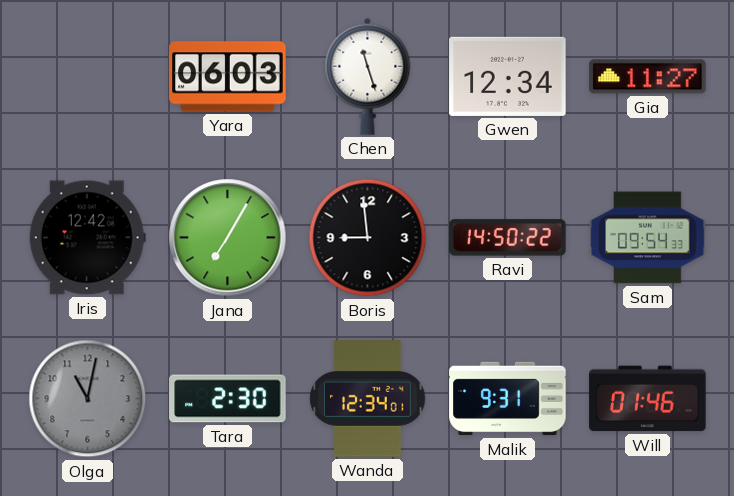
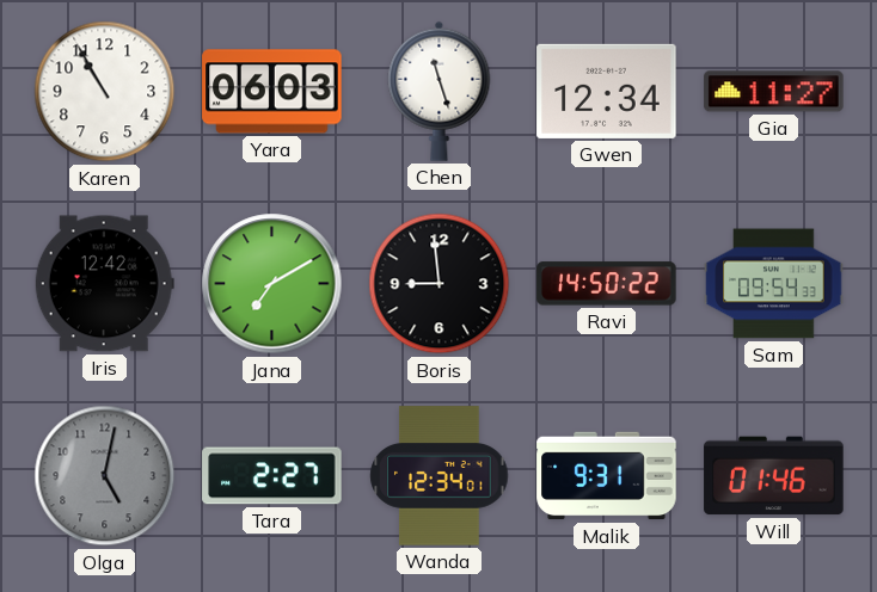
Karen: none -> 10:55
Jana: 7:05 -> 7:10
Olga: 11:02 -> 5:02
Tara: 2:30 -> 2:27
